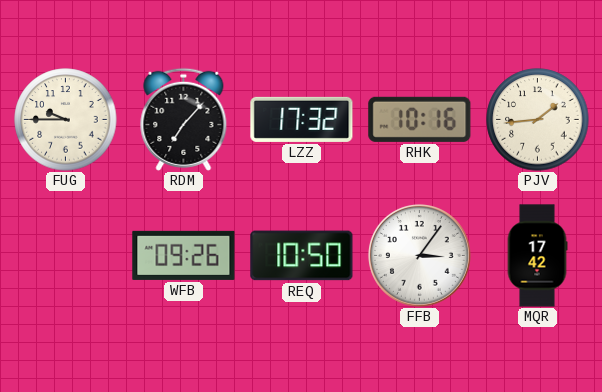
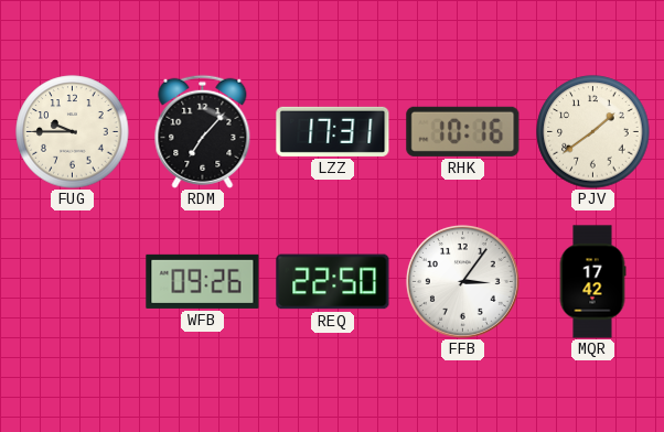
LZZ: 17:32 -> 17:31
PJV: 1:44 -> 1:39
REQ: 10:50 -> 22:50
